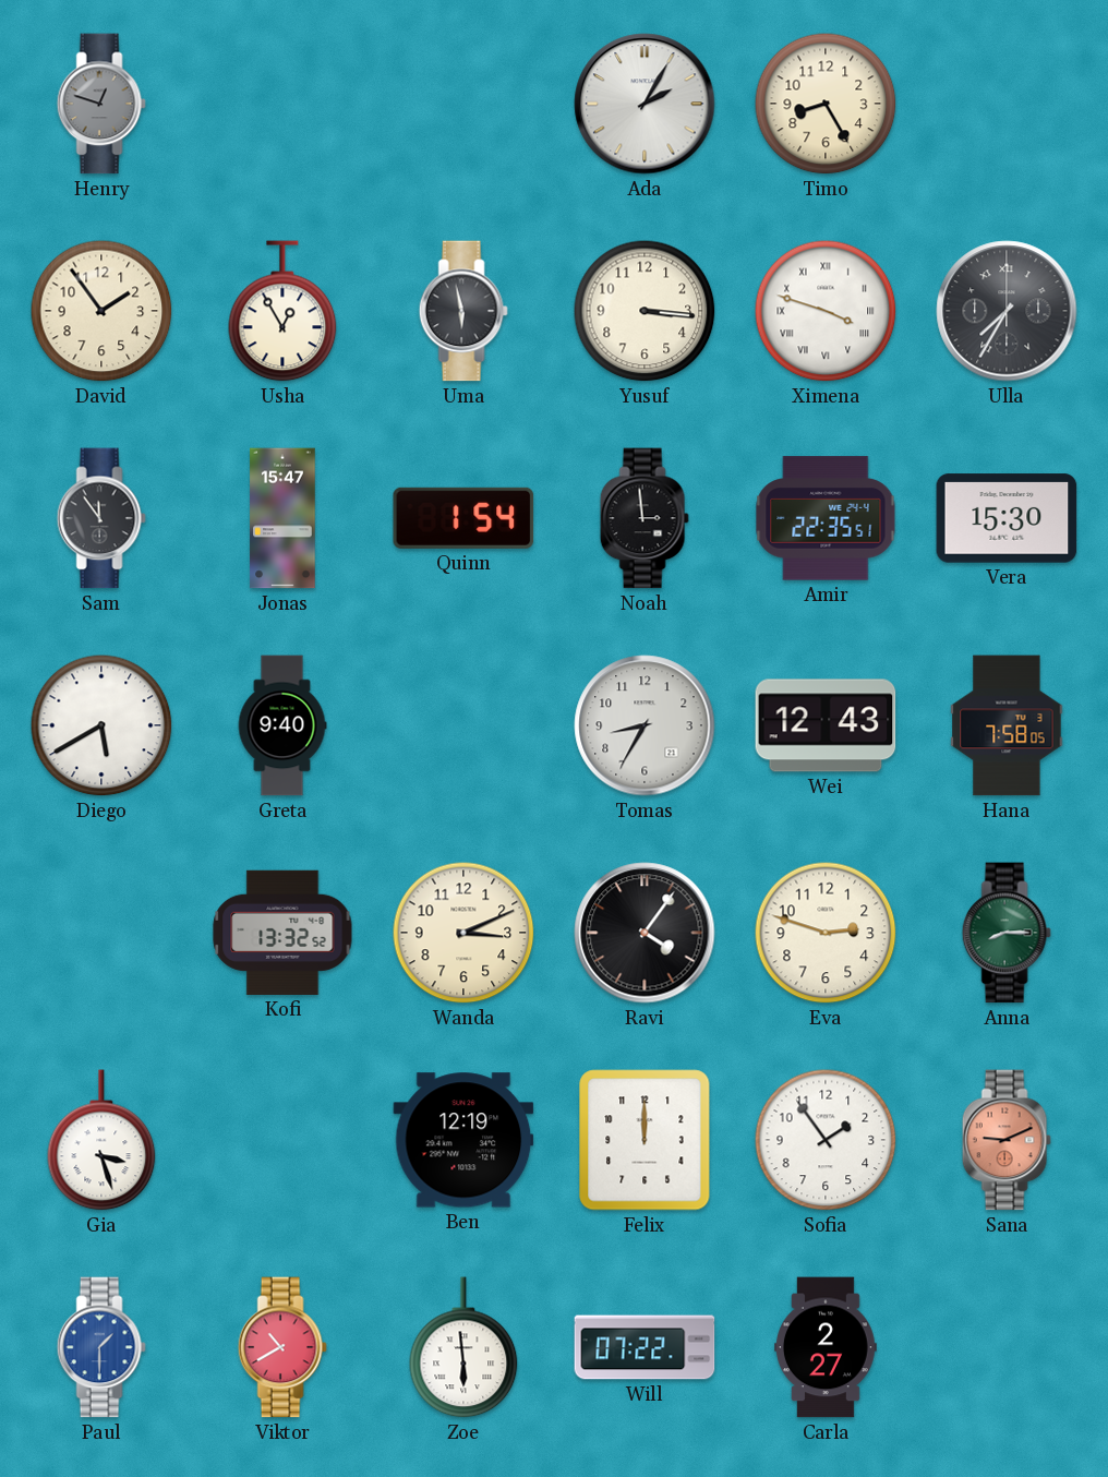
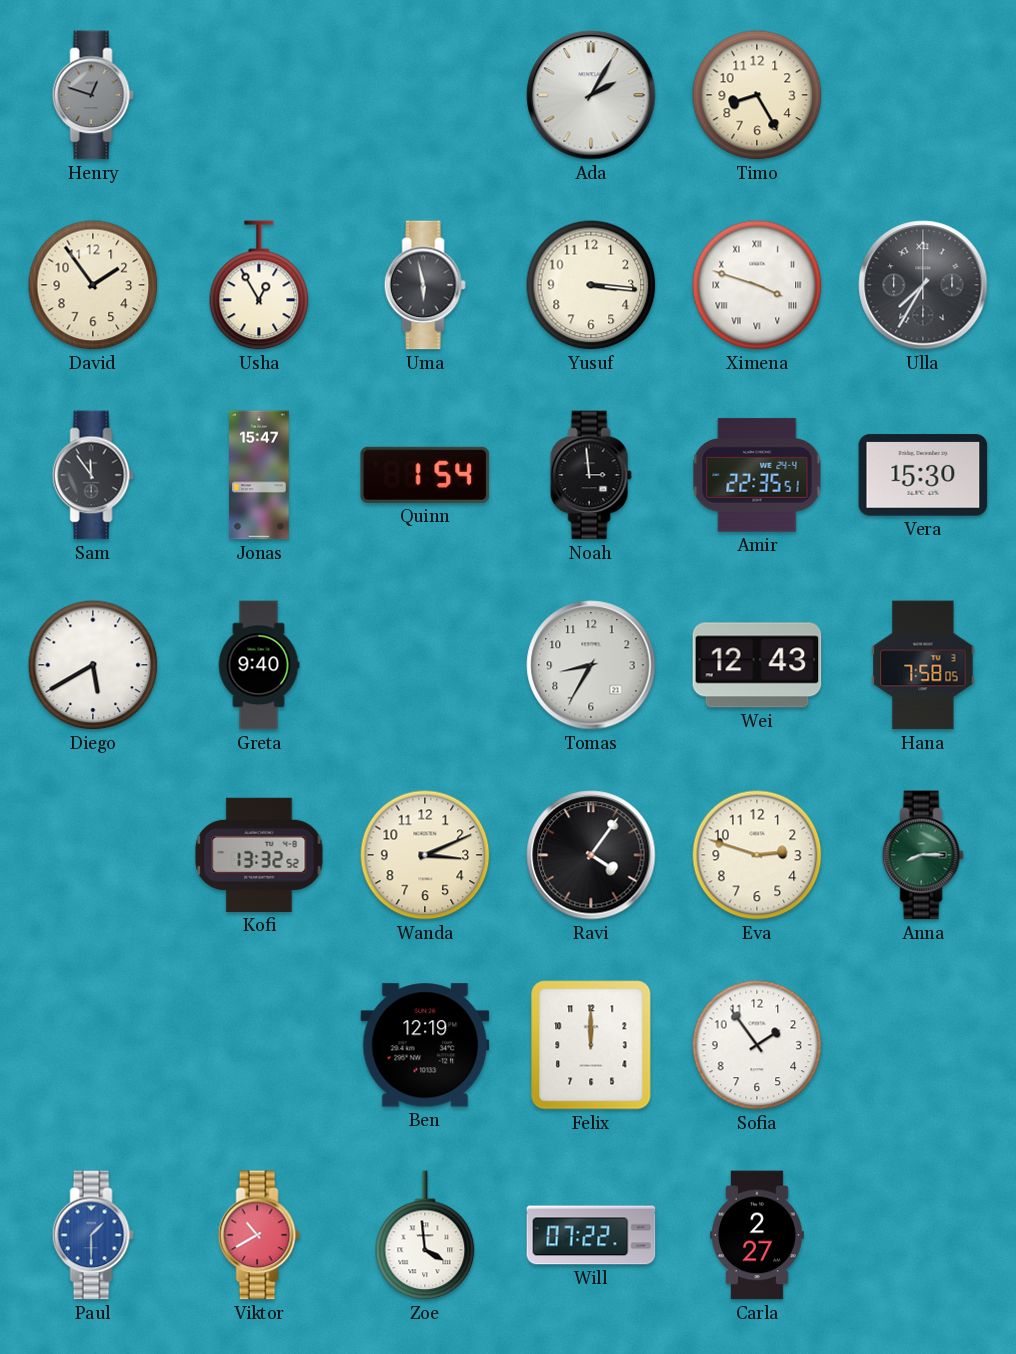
Gia: 3:27 -> none
Sana: 9:11 -> none
Zoe: 5:59 -> 3:59
